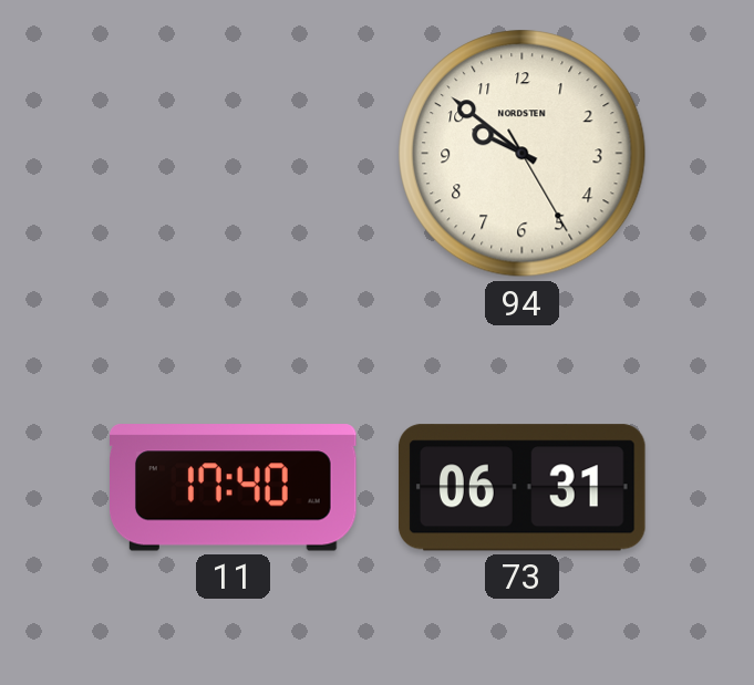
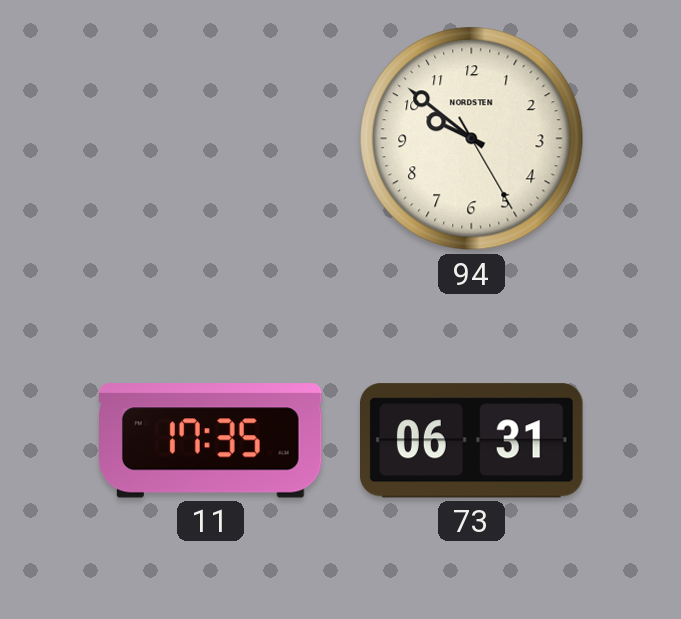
11: 17:40 -> 17:35
